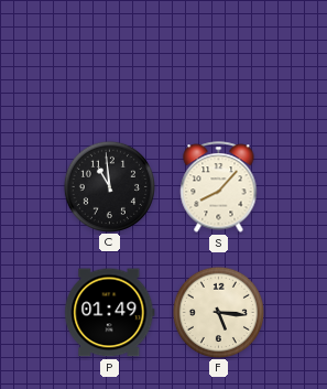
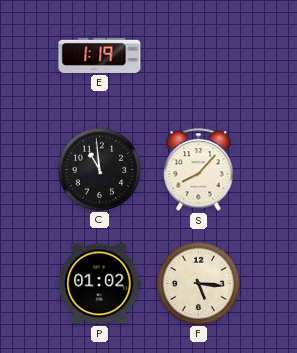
E: none -> 1:19
P: 01:49 -> 01:02
